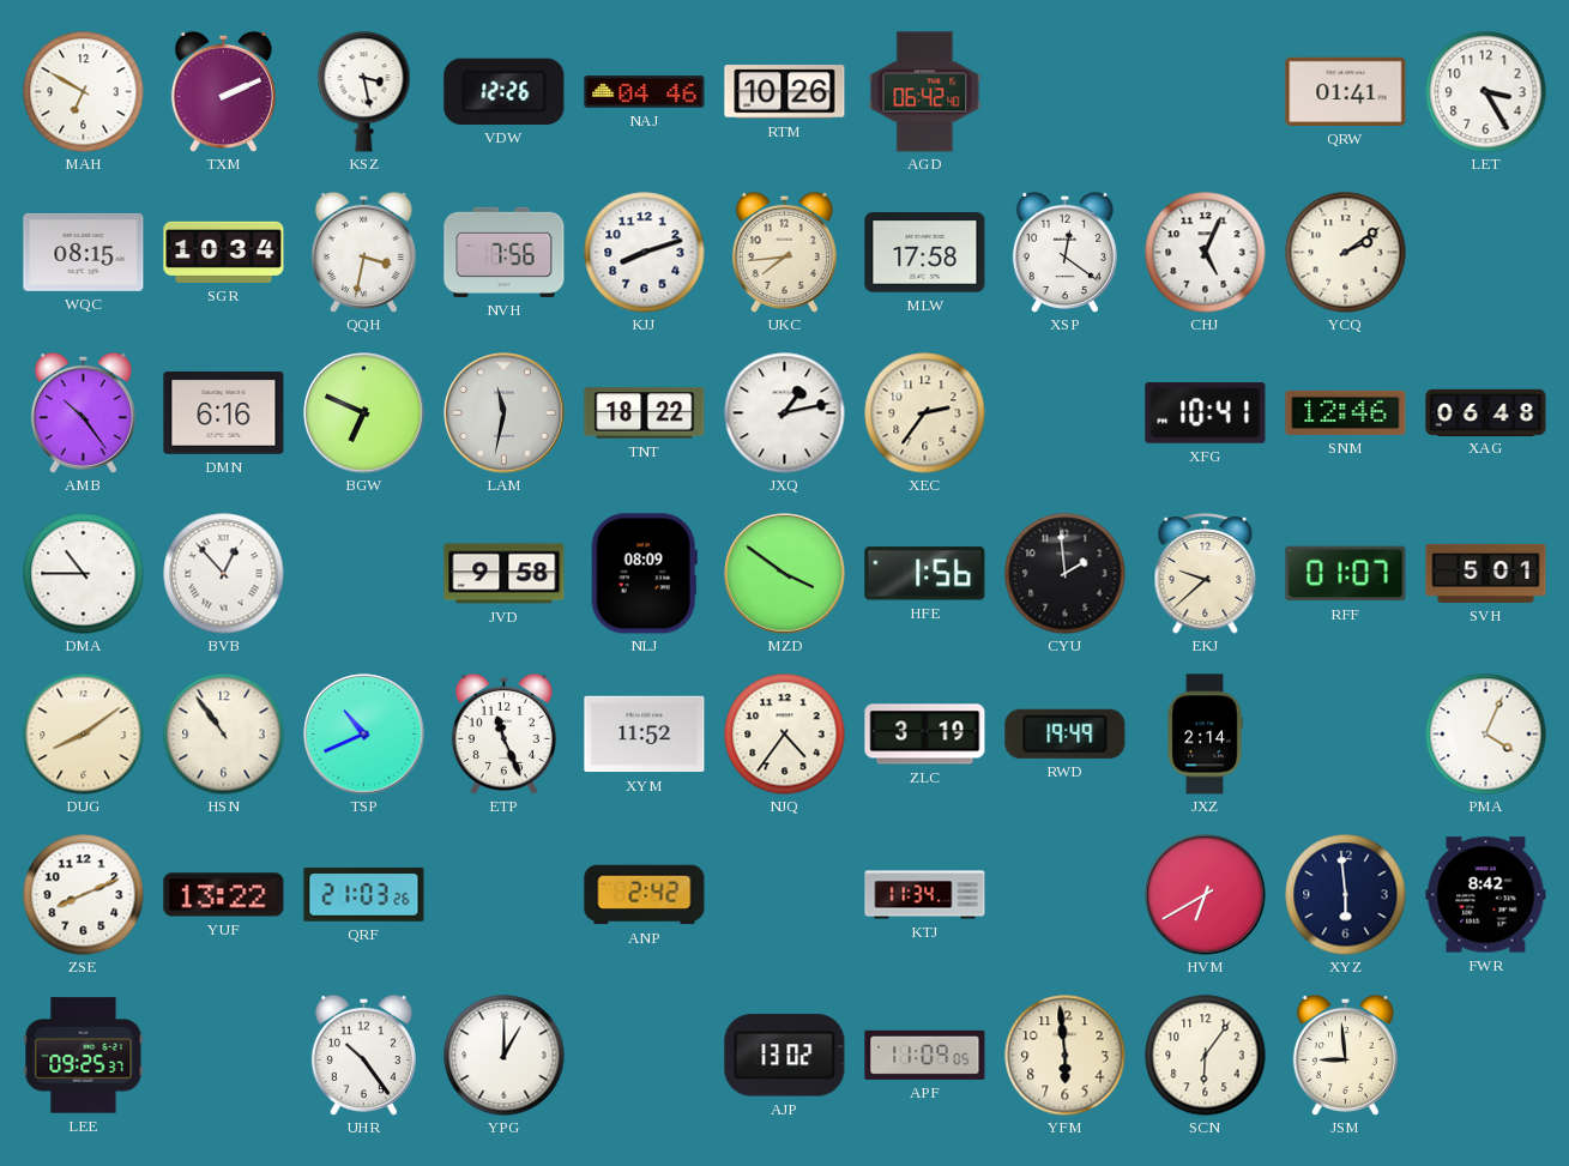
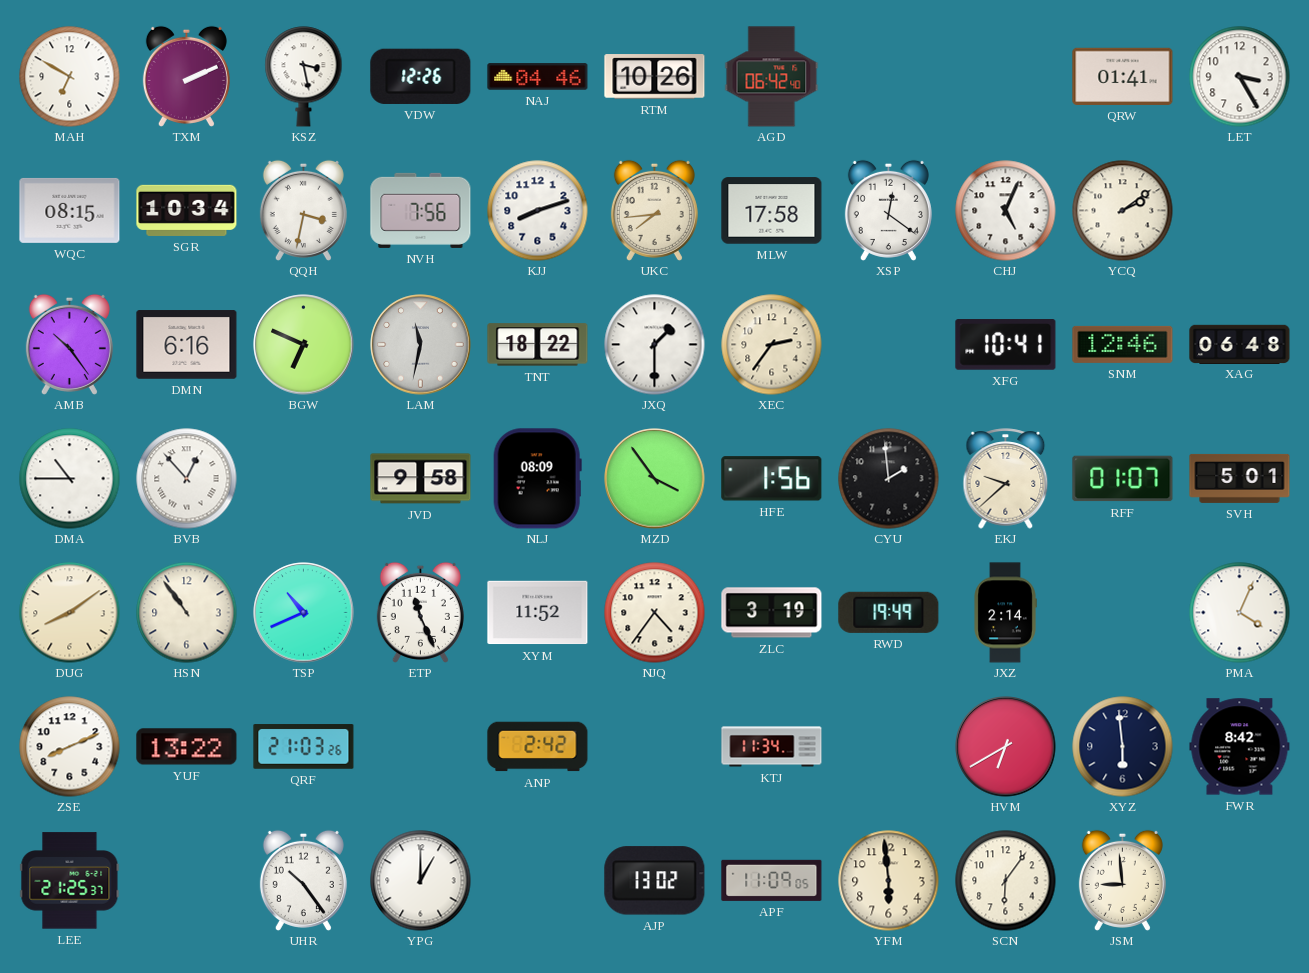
JXQ: 1:13 -> 1:30
MZD: 3:51 -> 3:54
LEE: 09:25 -> 21:25
